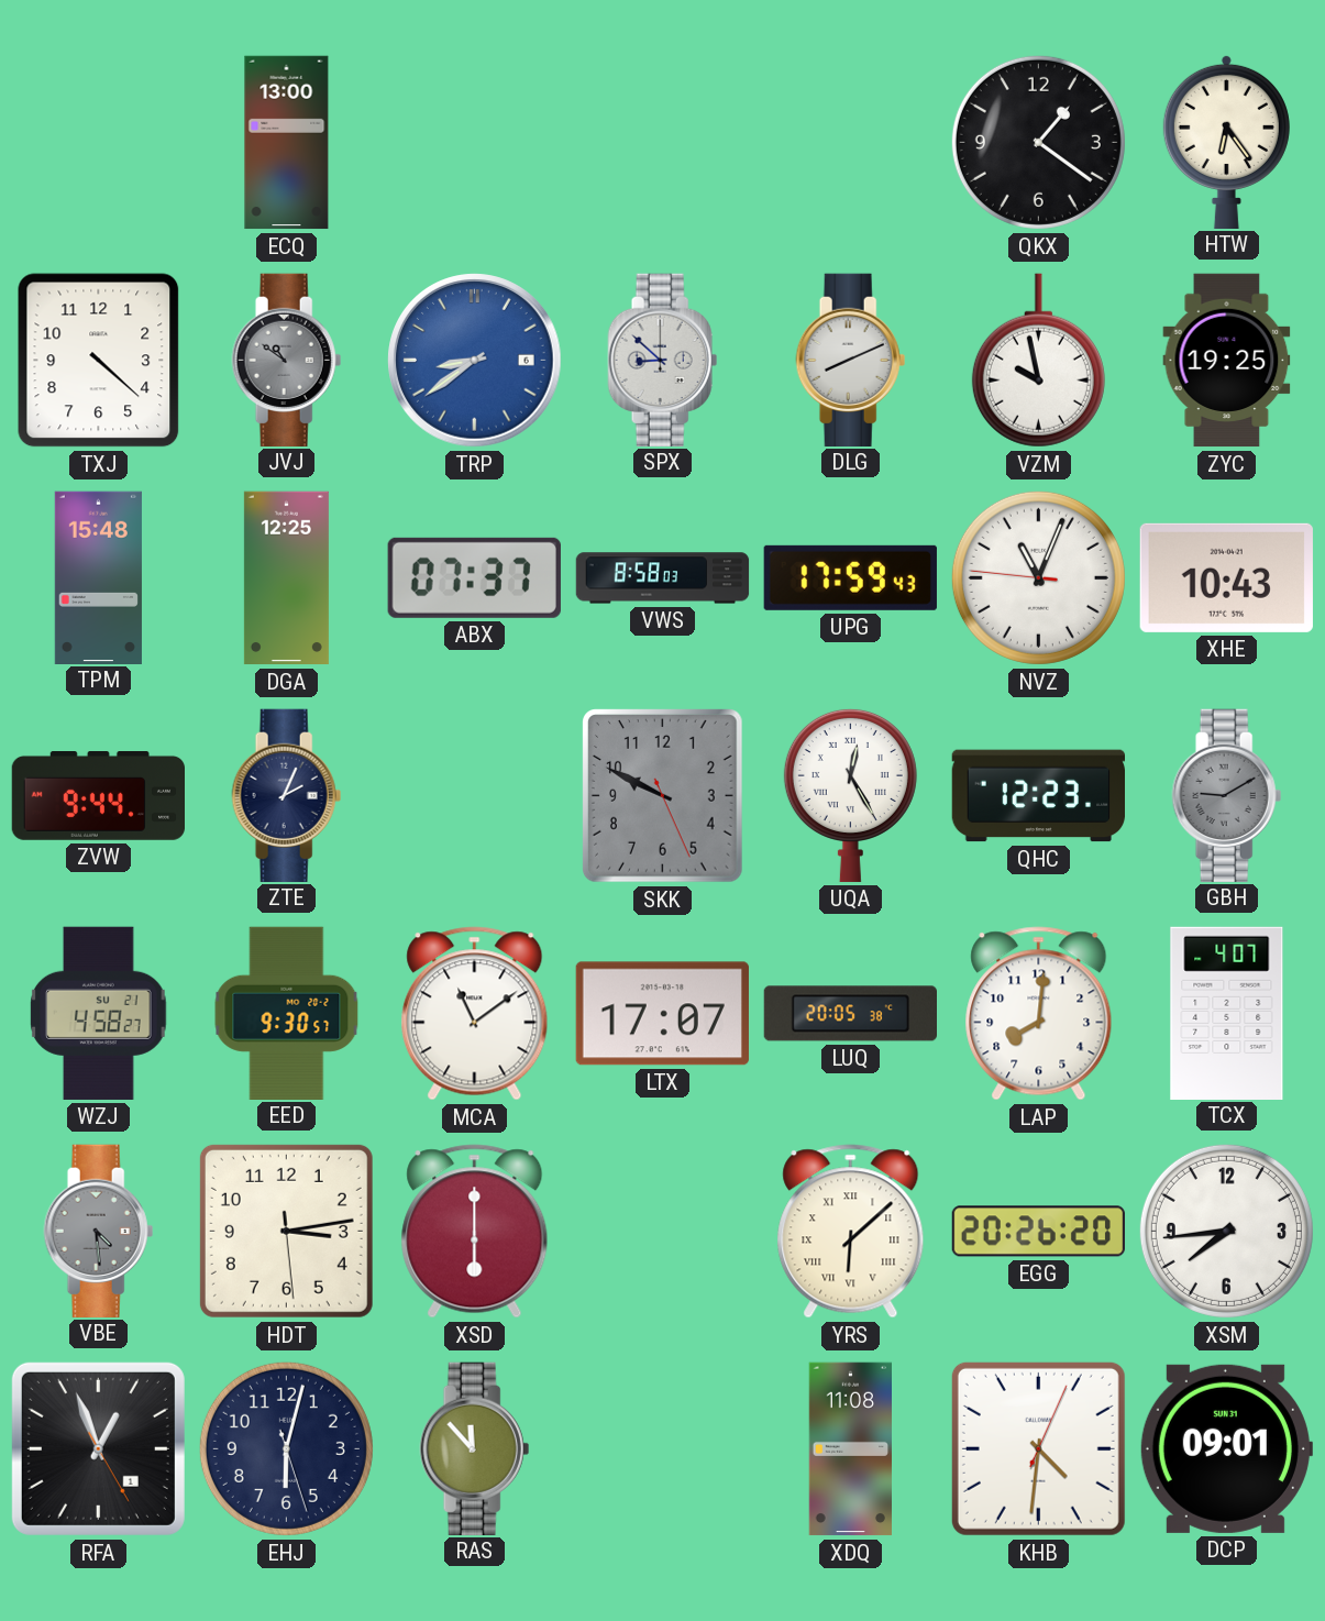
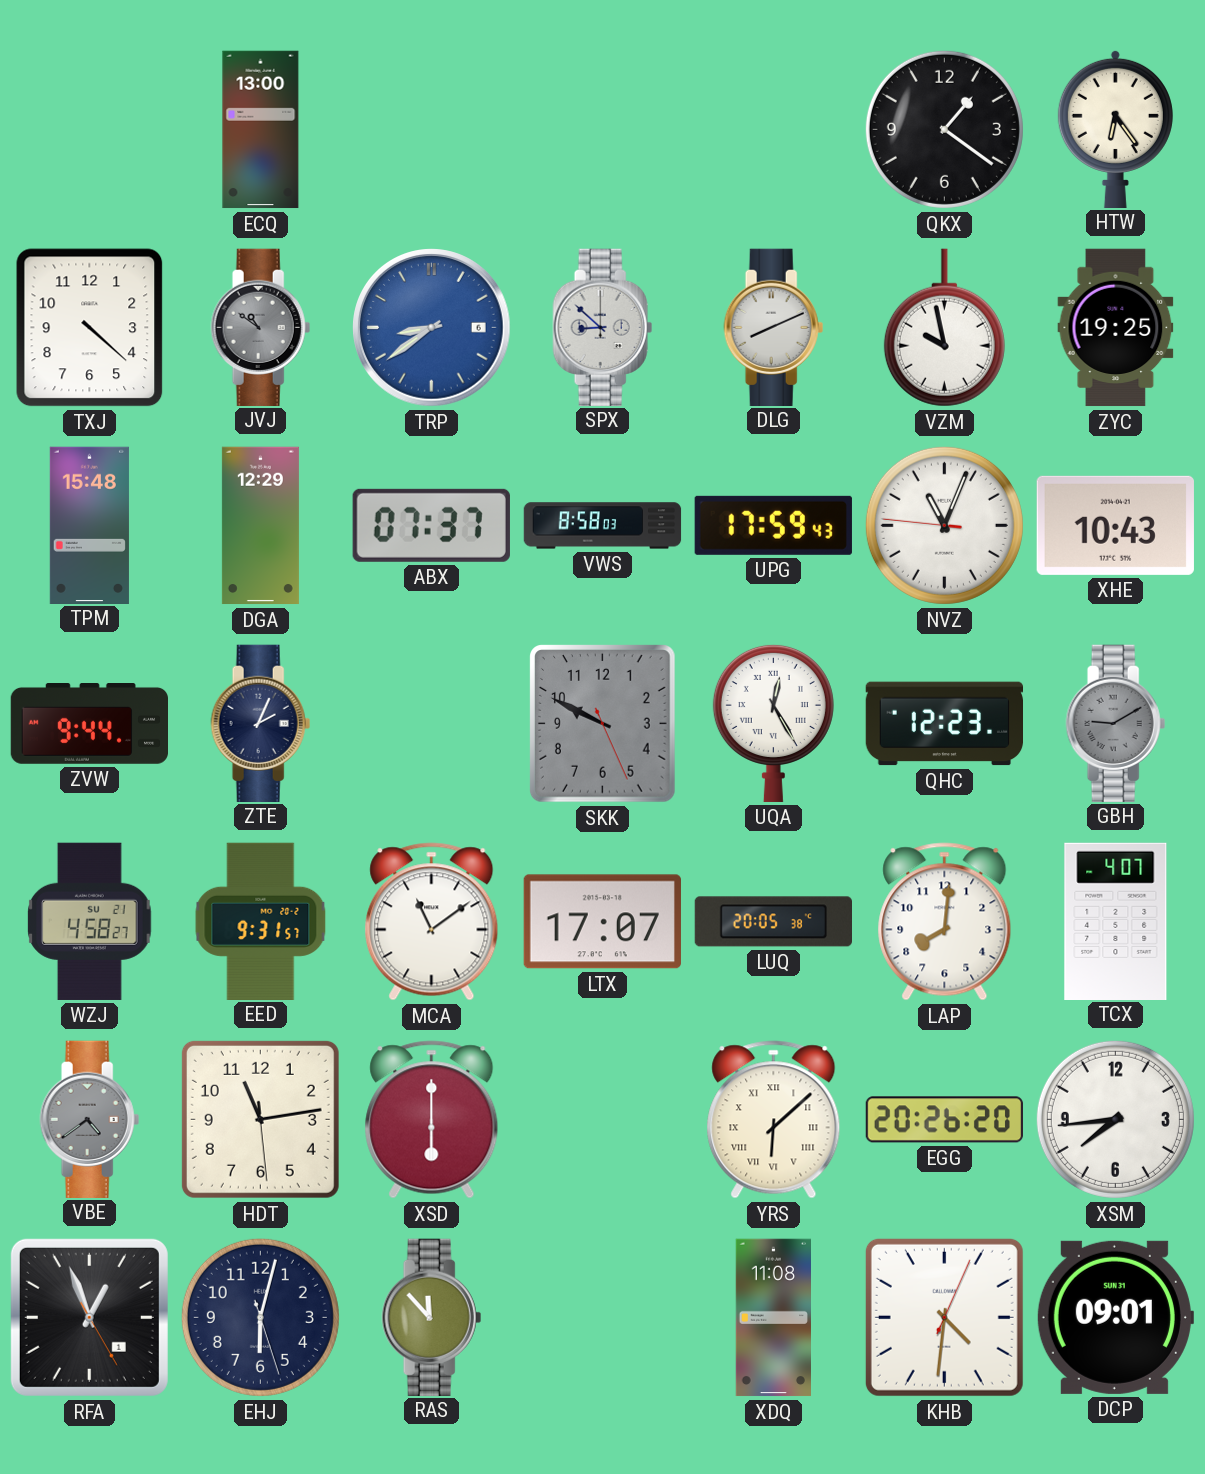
DGA: 12:25 -> 12:29
EED: 9:30 -> 9:31
VBE: 4:29 -> 4:39
HDT: 3:13 -> 11:13
